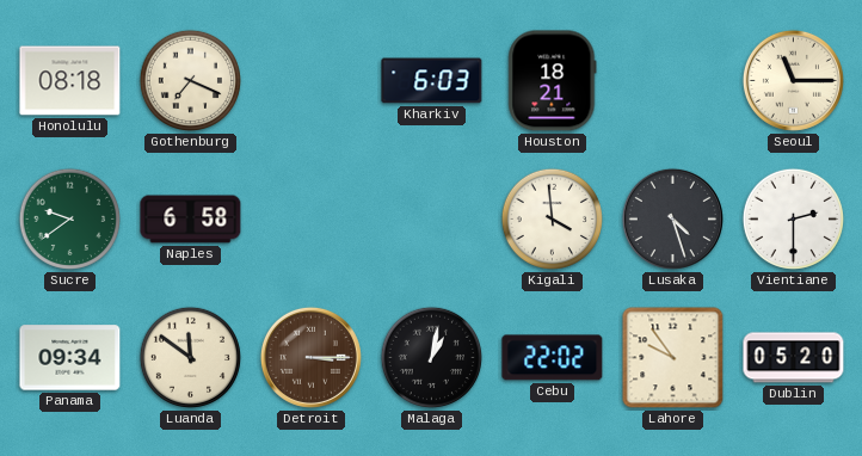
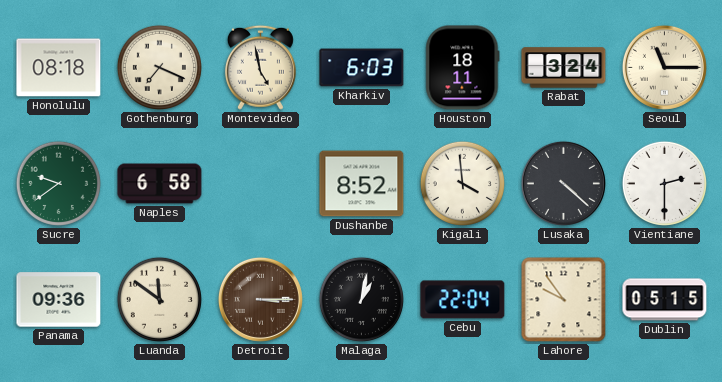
Montevideo: none -> 4:58
Houston: 18:21 -> 18:11
Rabat: none -> 3:24
Dushanbe: none -> 8:52
Lusaka: 4:27 -> 4:22
Panama: 09:34 -> 09:36
Cebu: 22:02 -> 22:04
Dublin: 05:20 -> 05:15
